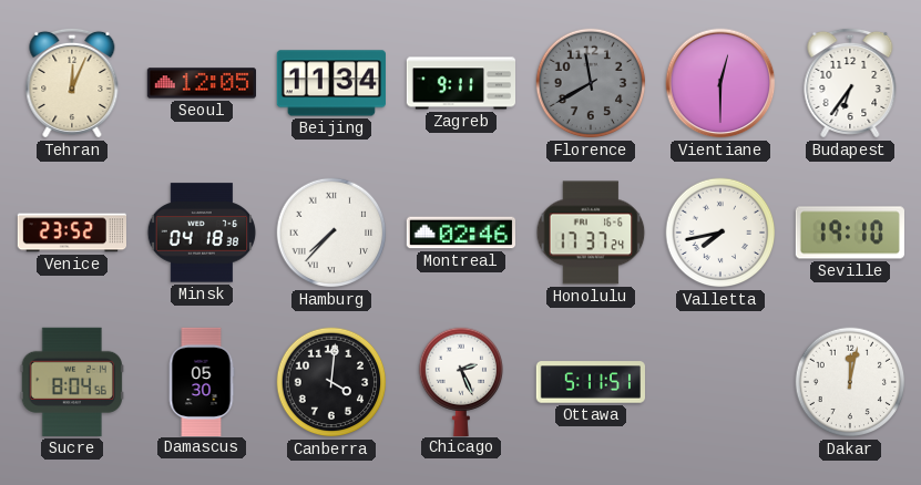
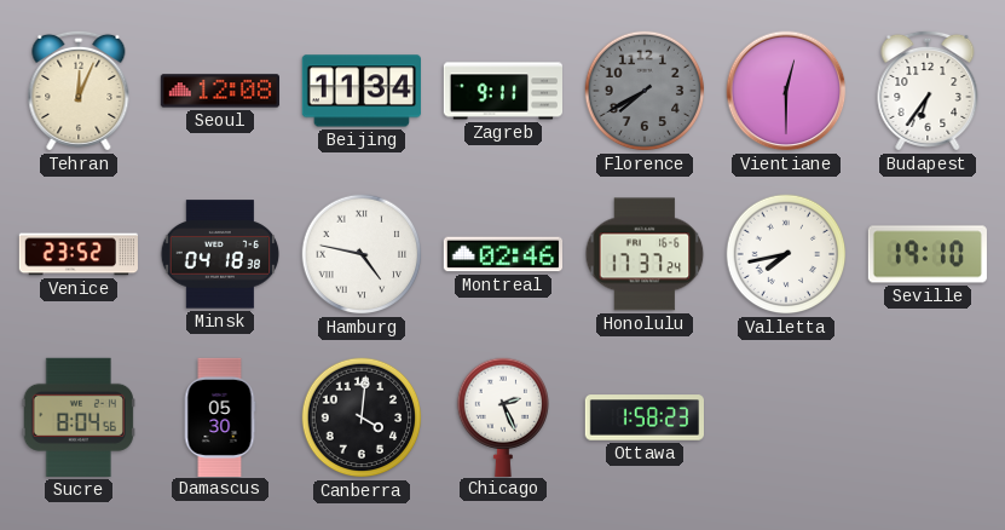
Seoul: 12:05 -> 12:08
Florence: 11:40 -> 7:40
Hamburg: 7:37 -> 4:47
Ottawa: 5:11 -> 1:58
Dakar: 12:02 -> none
